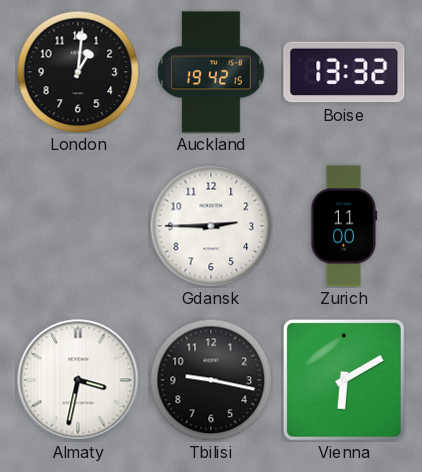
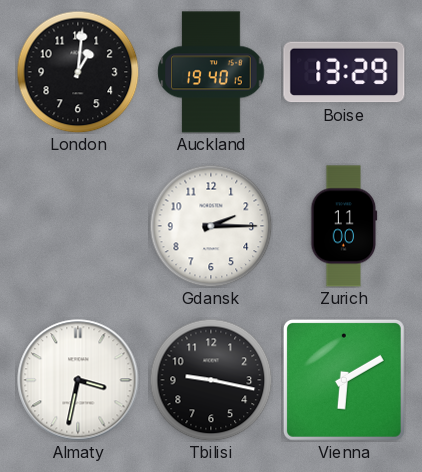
Auckland: 19:42 -> 19:40
Boise: 13:32 -> 13:29
Gdansk: 2:45 -> 2:15
